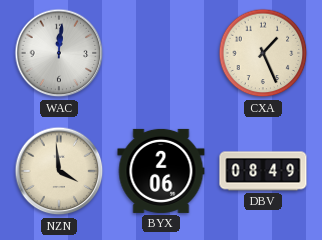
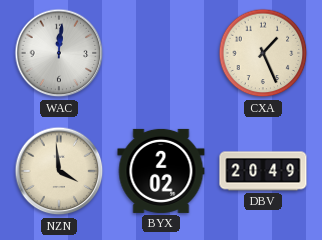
BYX: 2:06 -> 2:02
DBV: 08:49 -> 20:49
